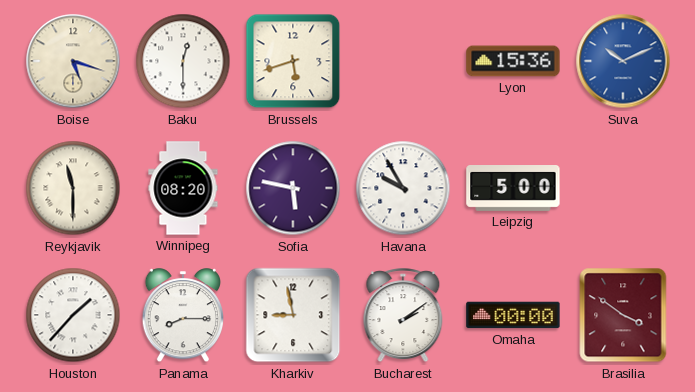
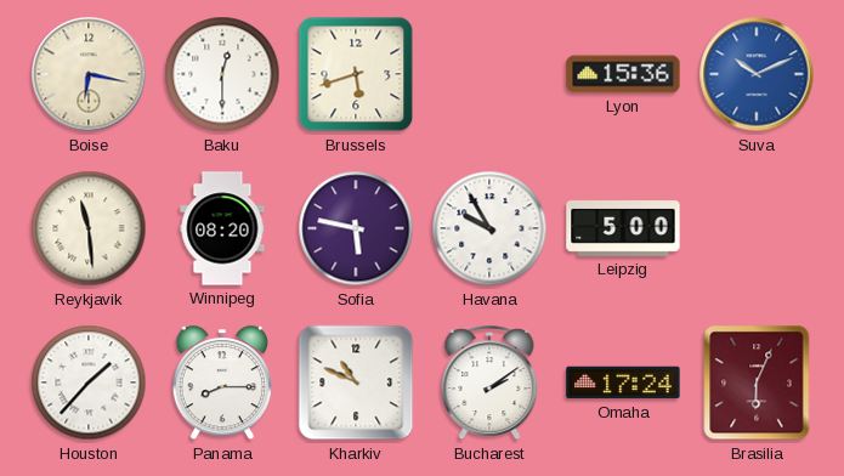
Boise: 5:18 -> 6:17
Reykjavik: 11:30 -> 11:29
Kharkiv: 8:58 -> 10:49
Omaha: 00:00 -> 17:24
Brasilia: 3:51 -> 6:04
